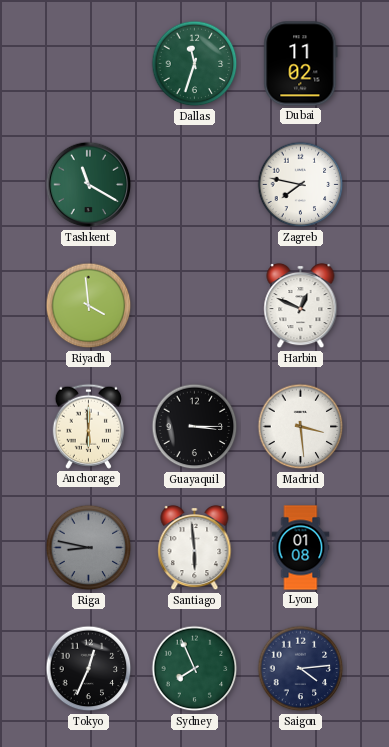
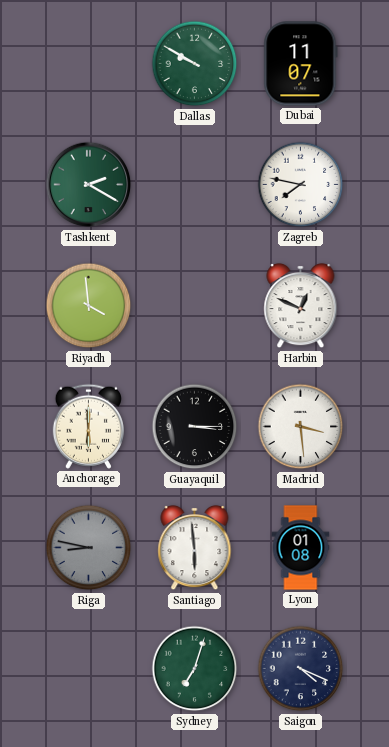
Dallas: 11:33 -> 9:50
Dubai: 11:02 -> 11:07
Tashkent: 11:20 -> 2:20
Tokyo: 12:34 -> none
Sydney: 7:56 -> 7:03
Saigon: 4:14 -> 4:19
